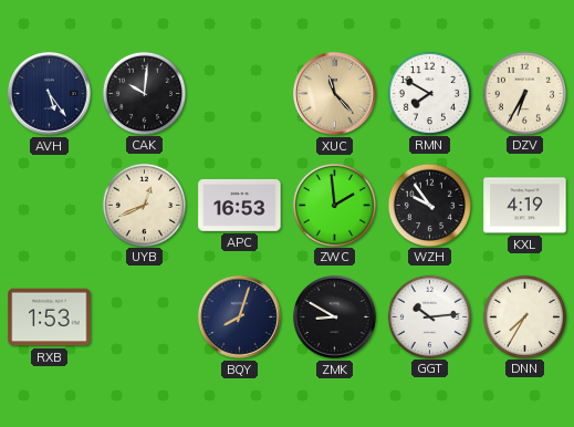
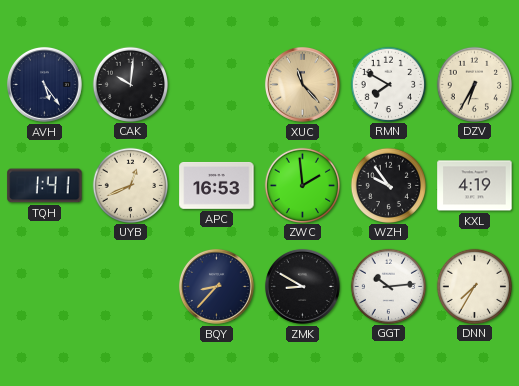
TQH: none -> 1:41
RXB: 1:53 -> none
BQY: 8:03 -> 8:37
